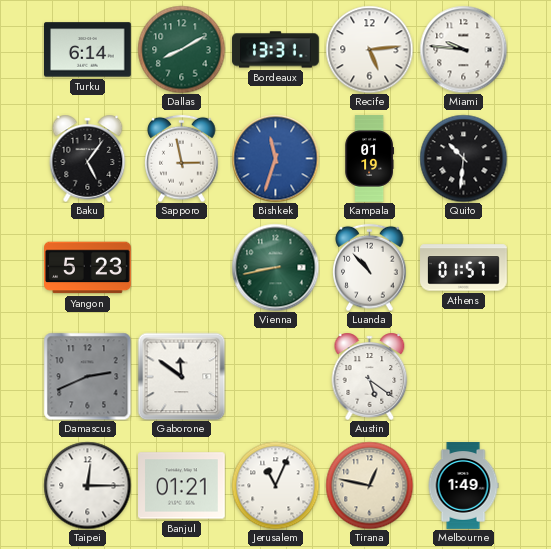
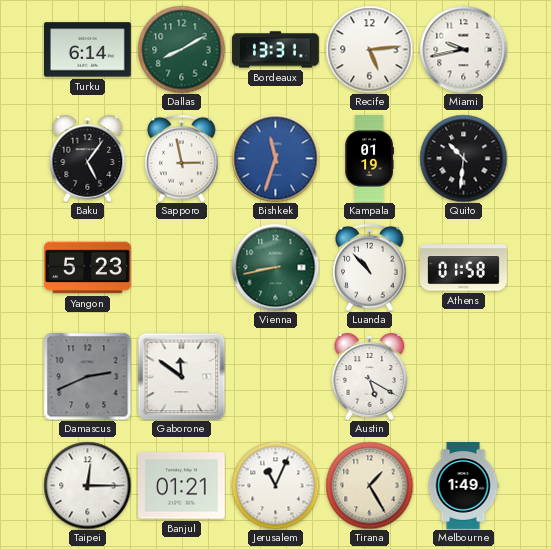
Miami: 9:46 -> 9:43
Athens: 01:57 -> 01:58
Austin: 5:21 -> 5:20
Tirana: 12:47 -> 1:25
